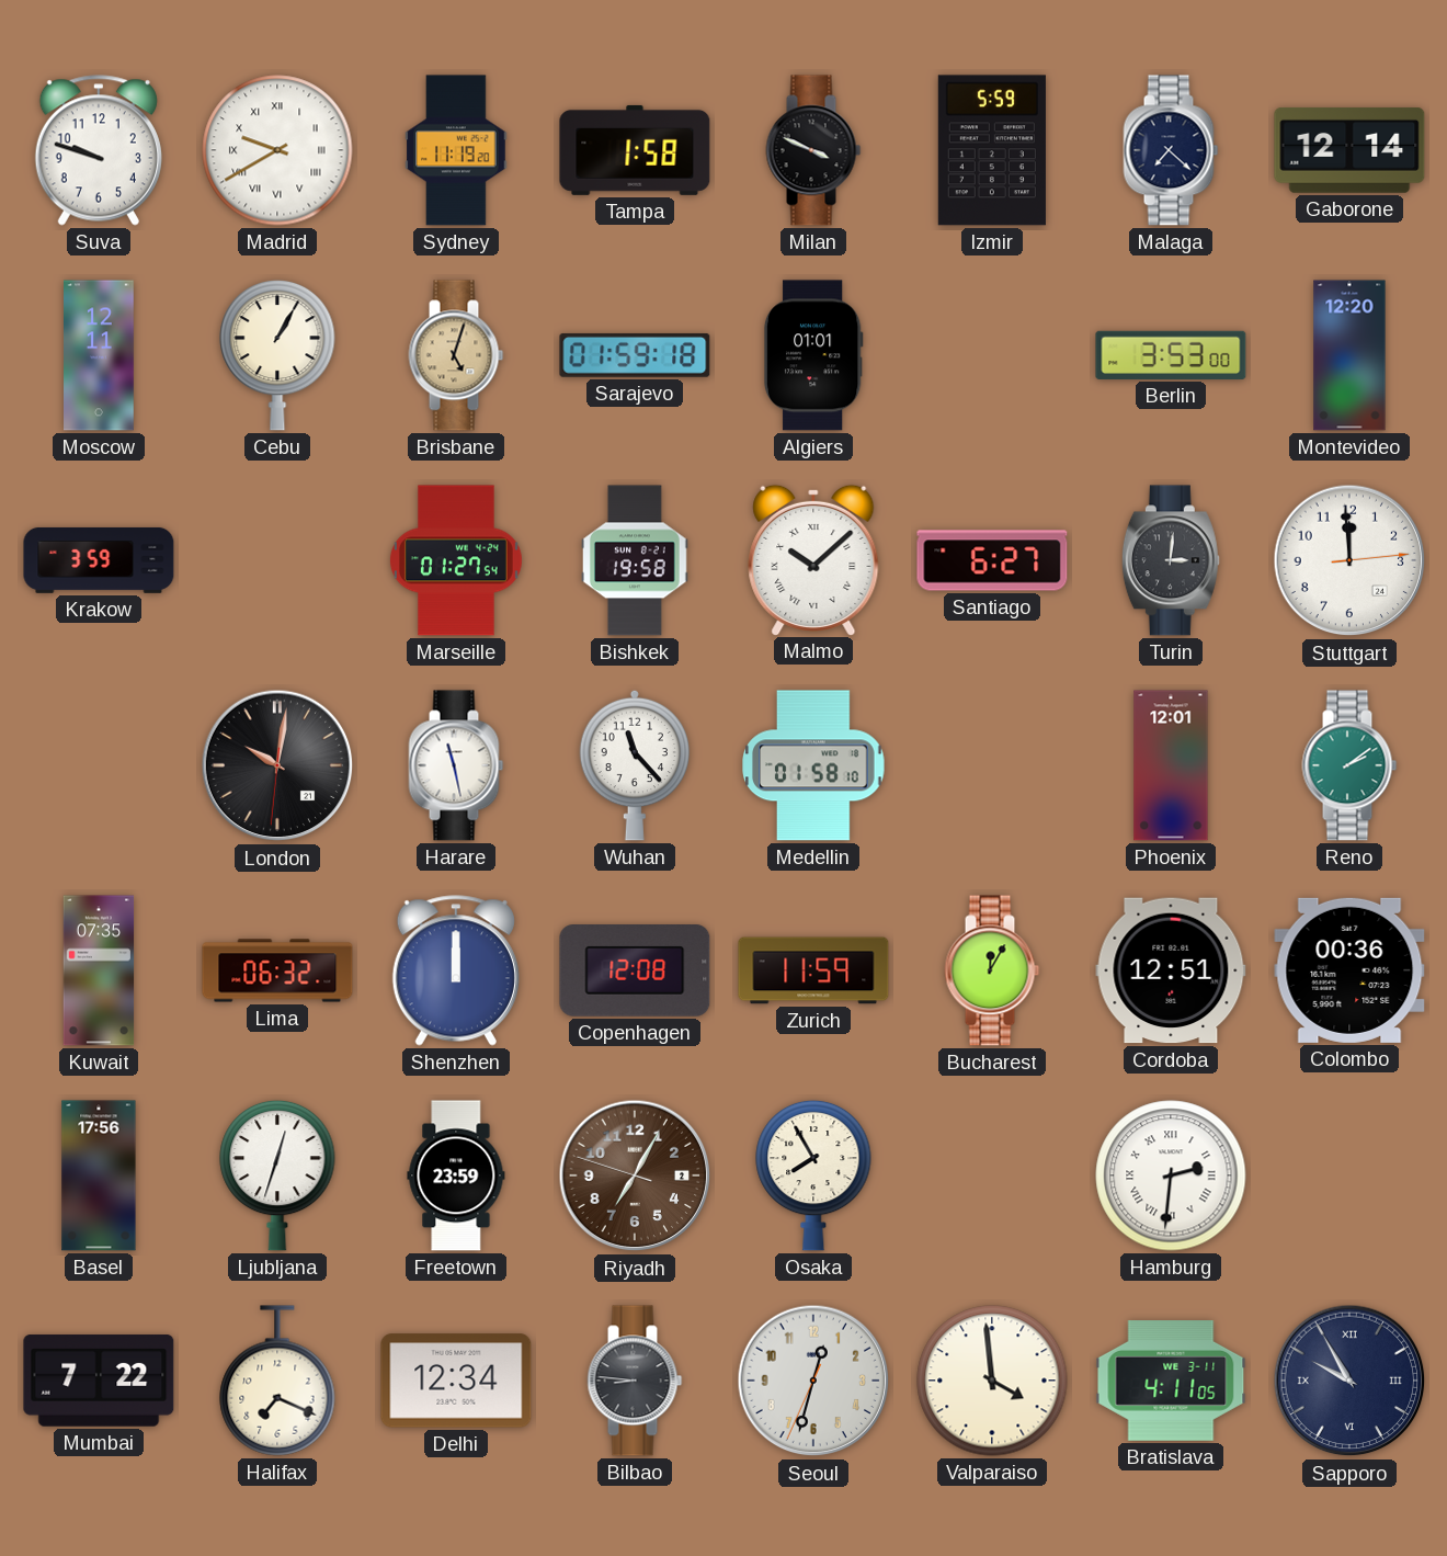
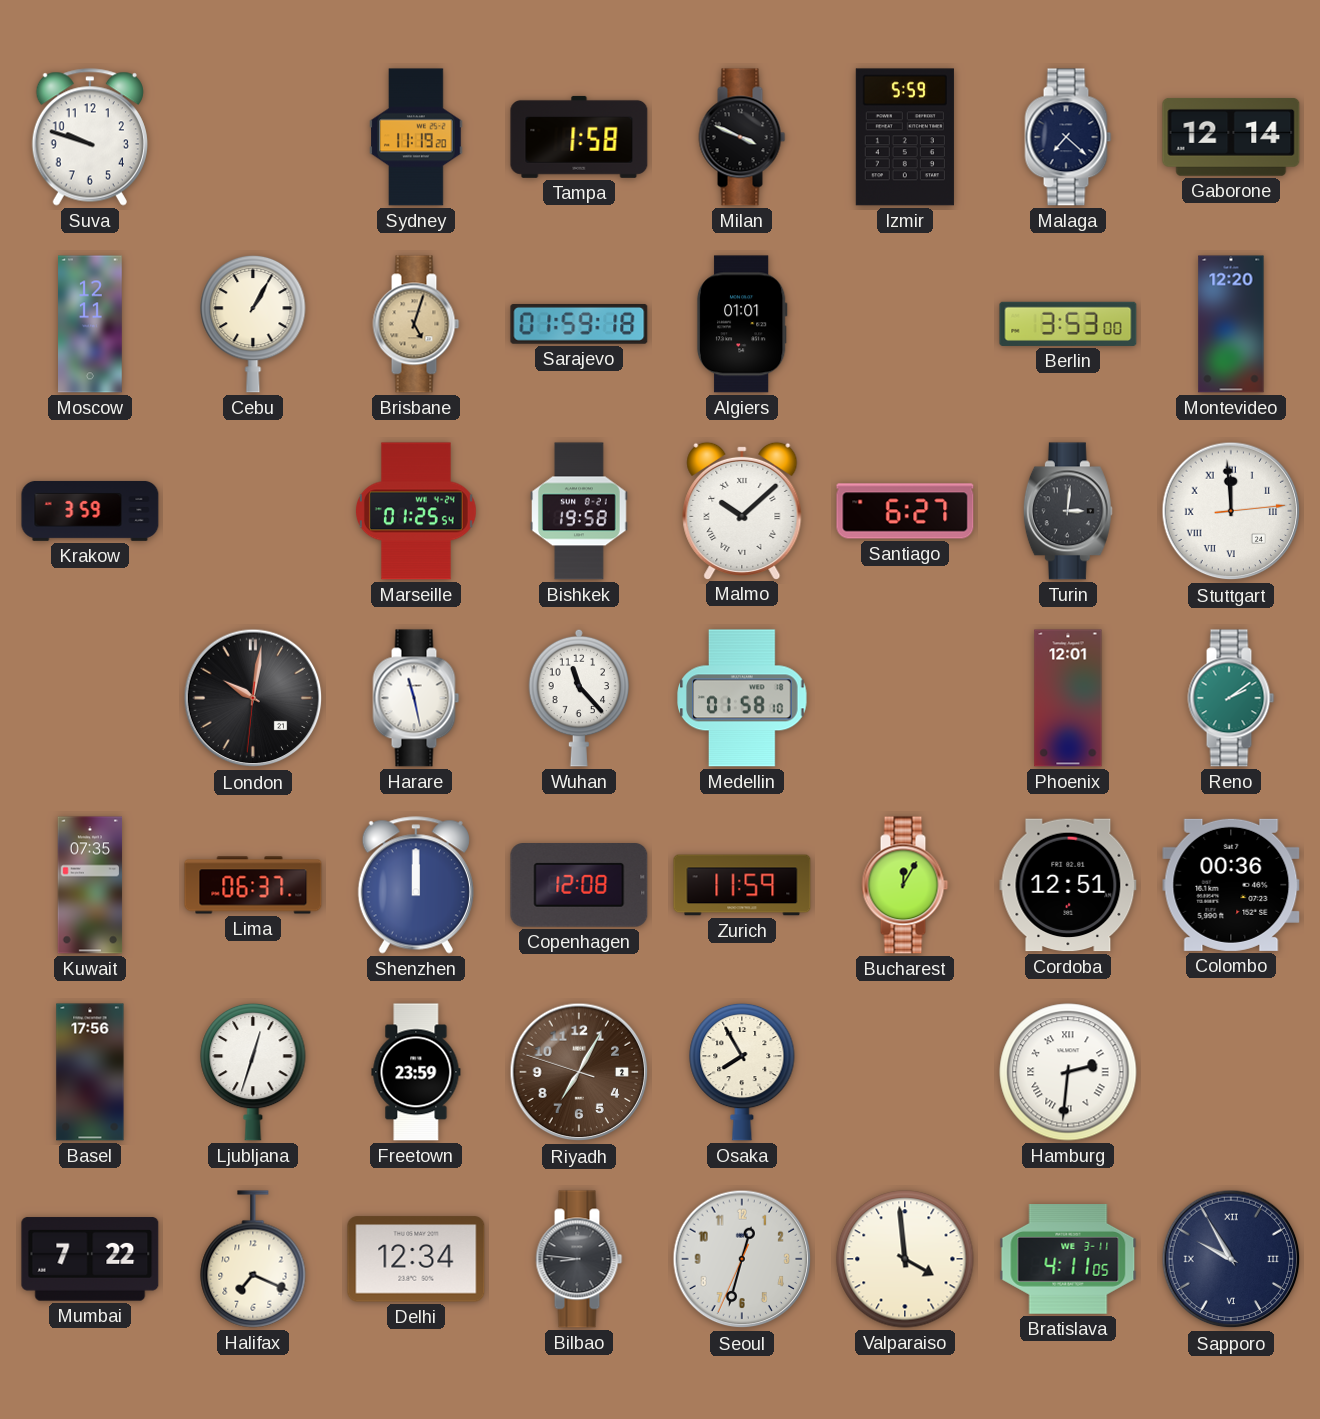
Madrid: 9:40 -> none
Marseille: 01:27 -> 01:25
Stuttgart numerals: Arabic -> Roman
Lima: 06:32 -> 06:37
